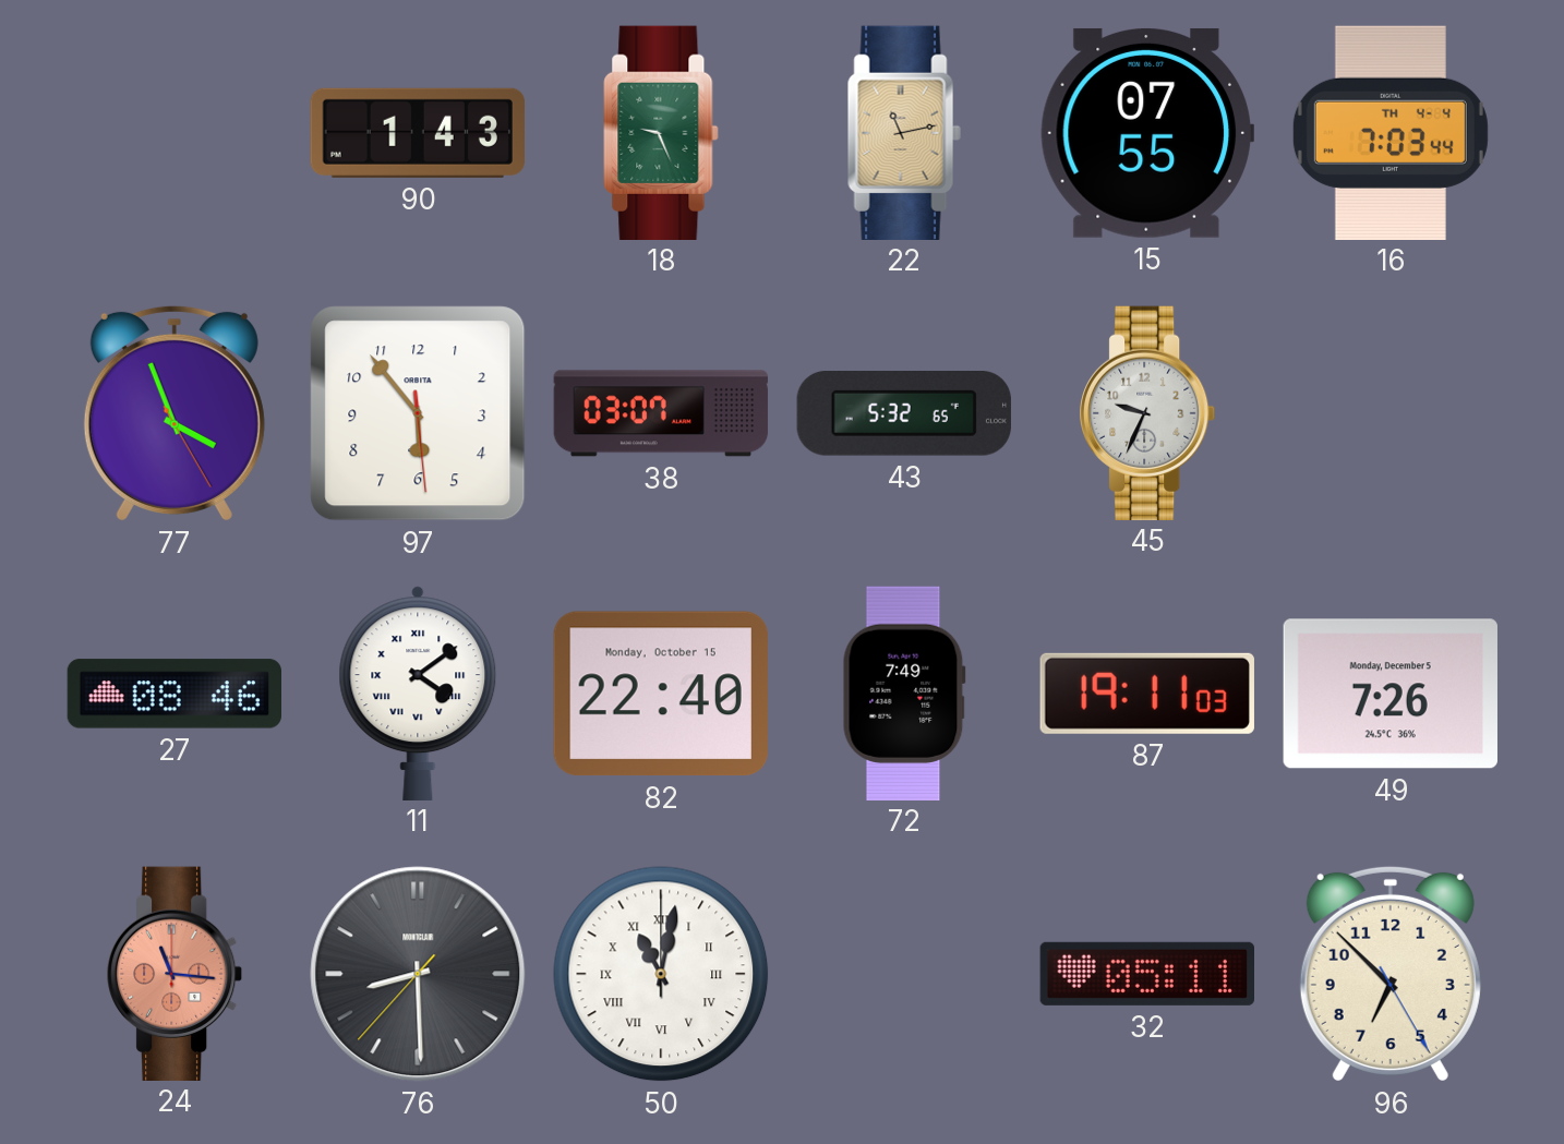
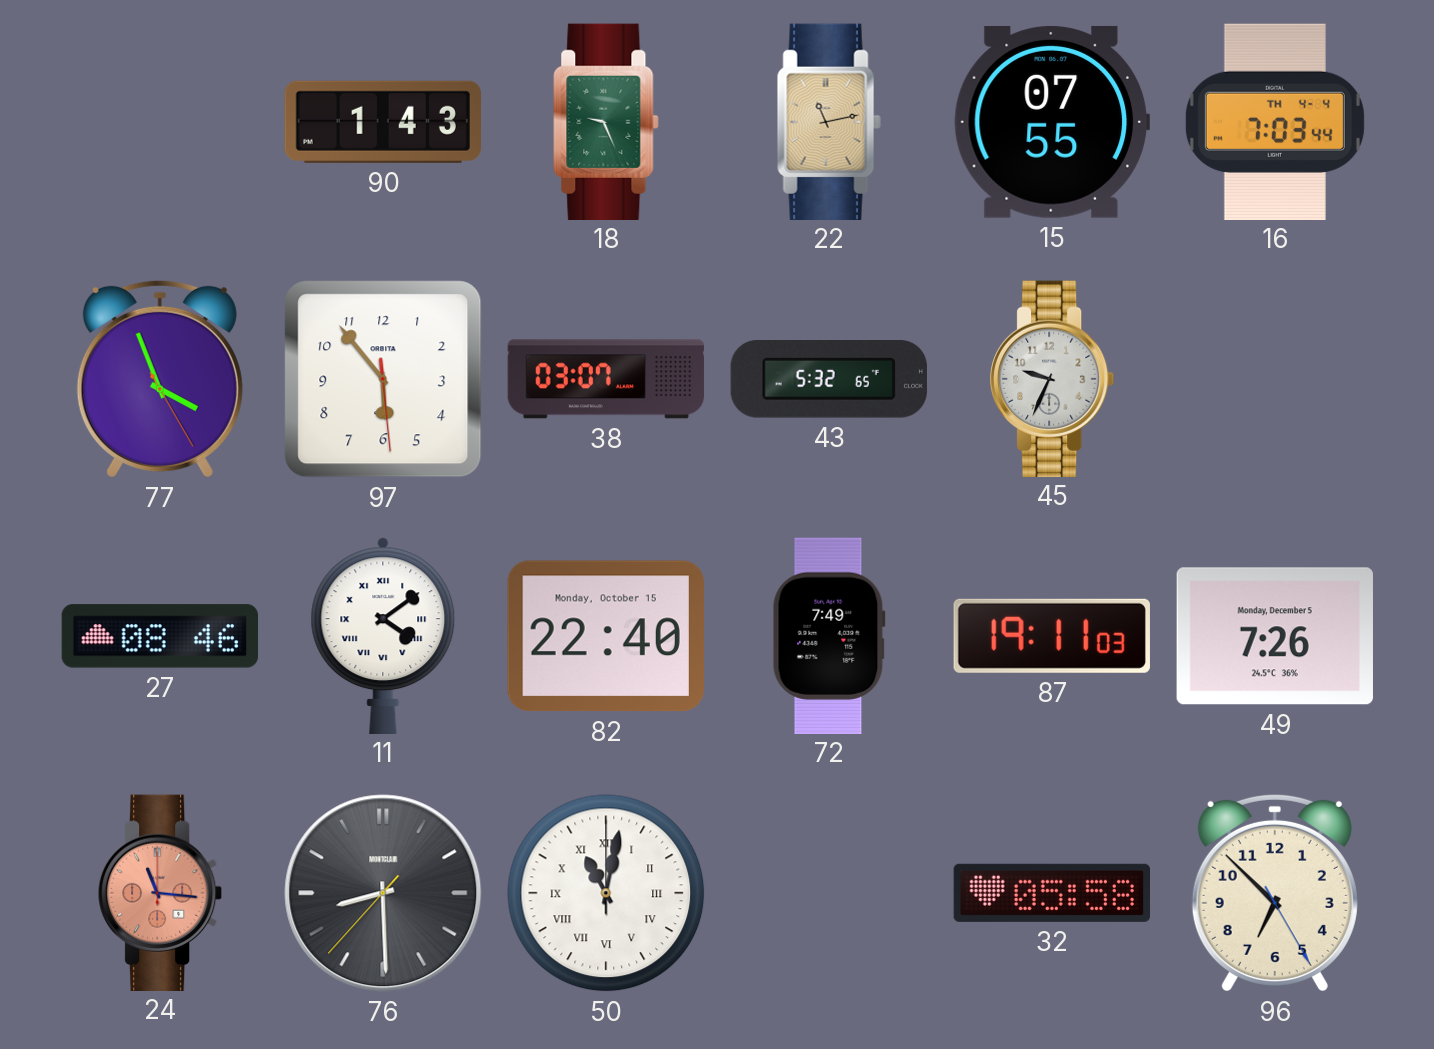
32: 05:11 -> 05:58
